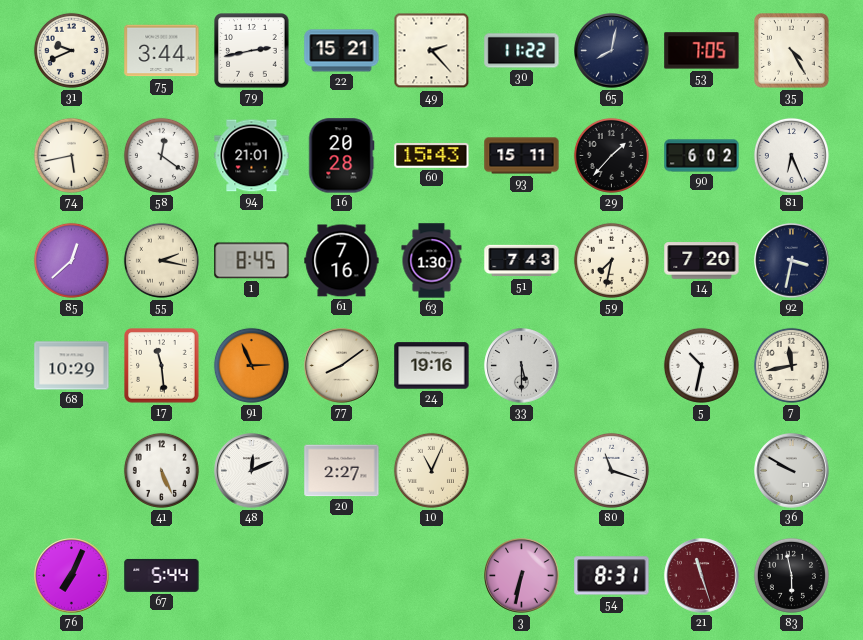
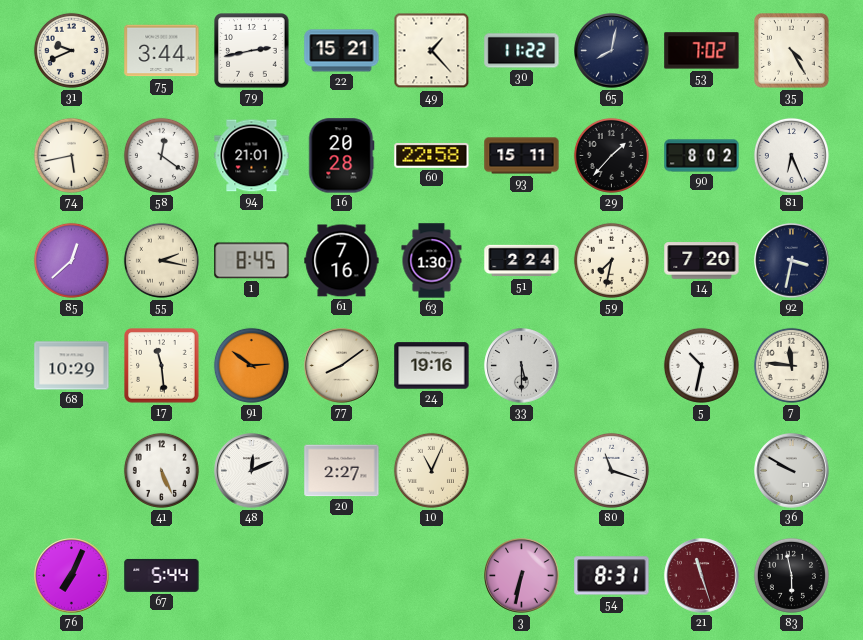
49: 2:23 -> 1:23
53: 7:05 -> 7:02
60: 15:43 -> 22:58
90: 6:02 -> 8:02
51: 7:43 -> 2:24
91: 2:56 -> 2:51
7: 11:43 -> 11:46
